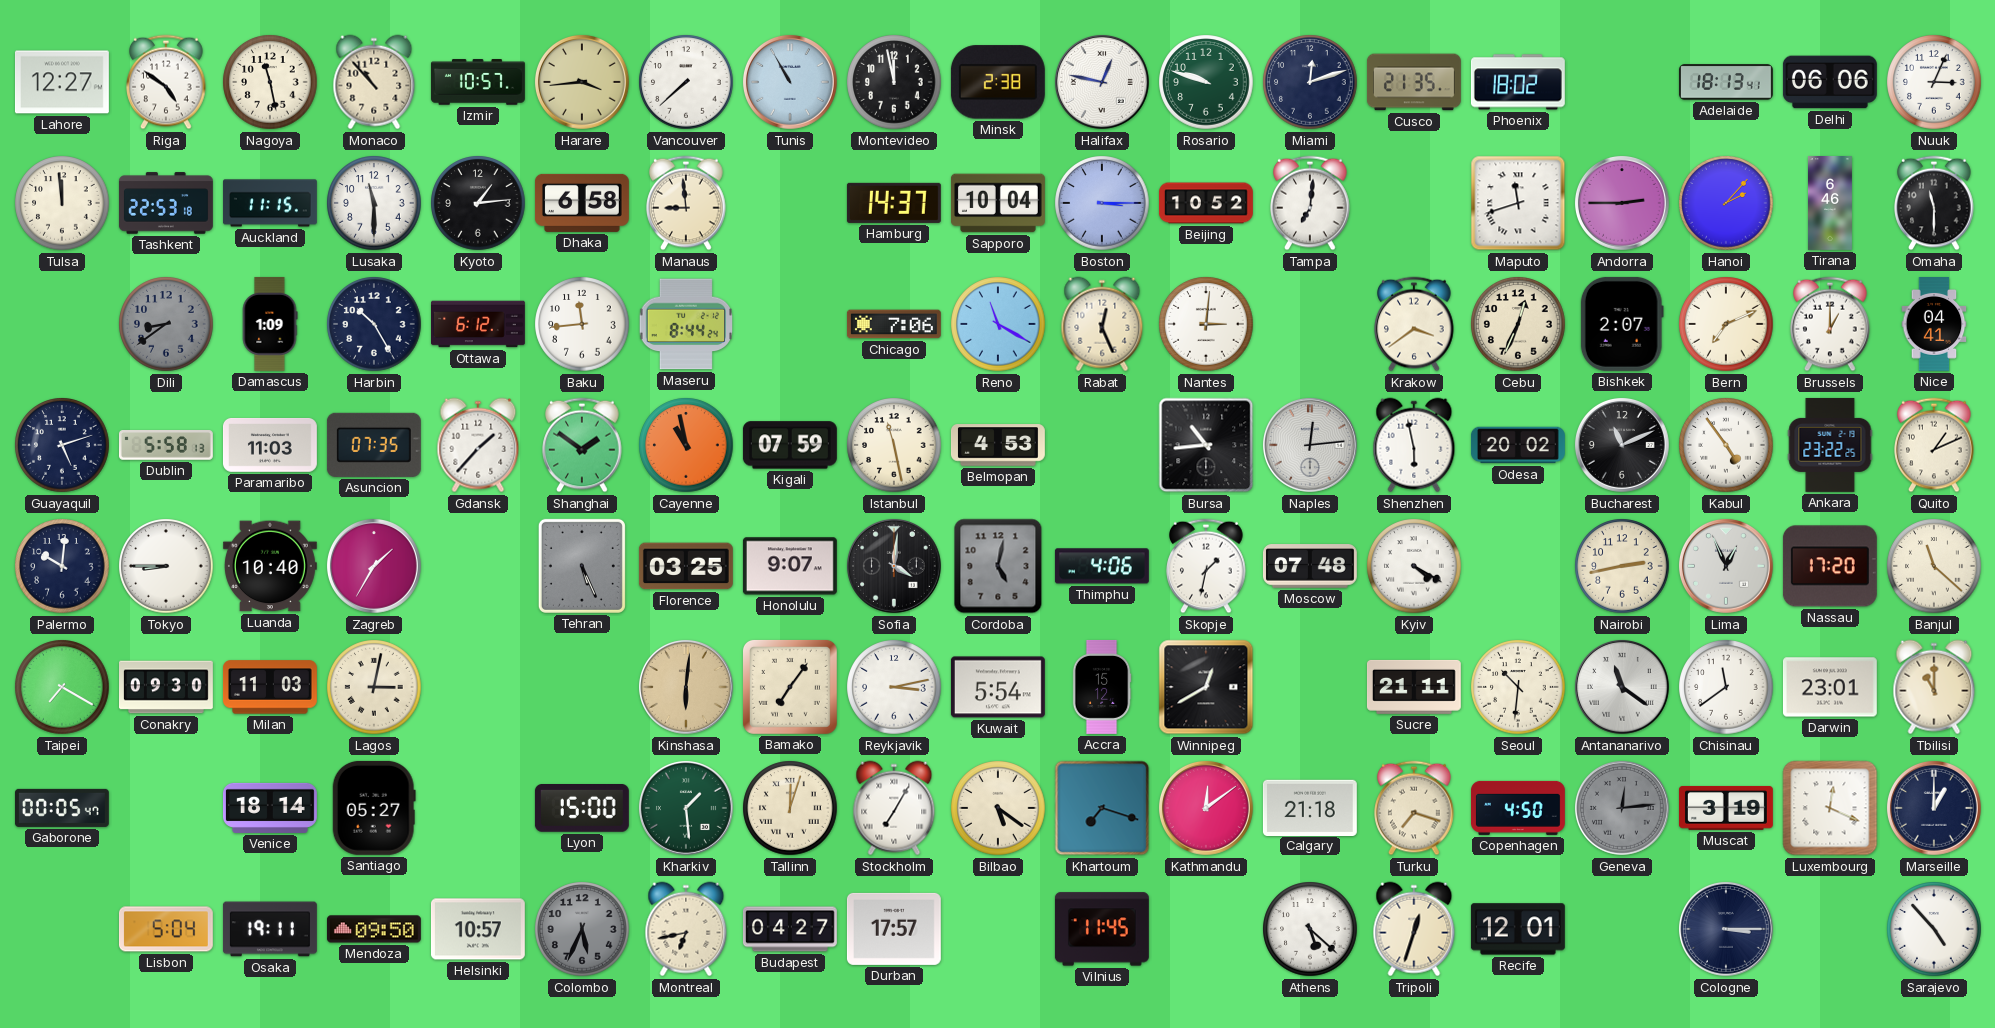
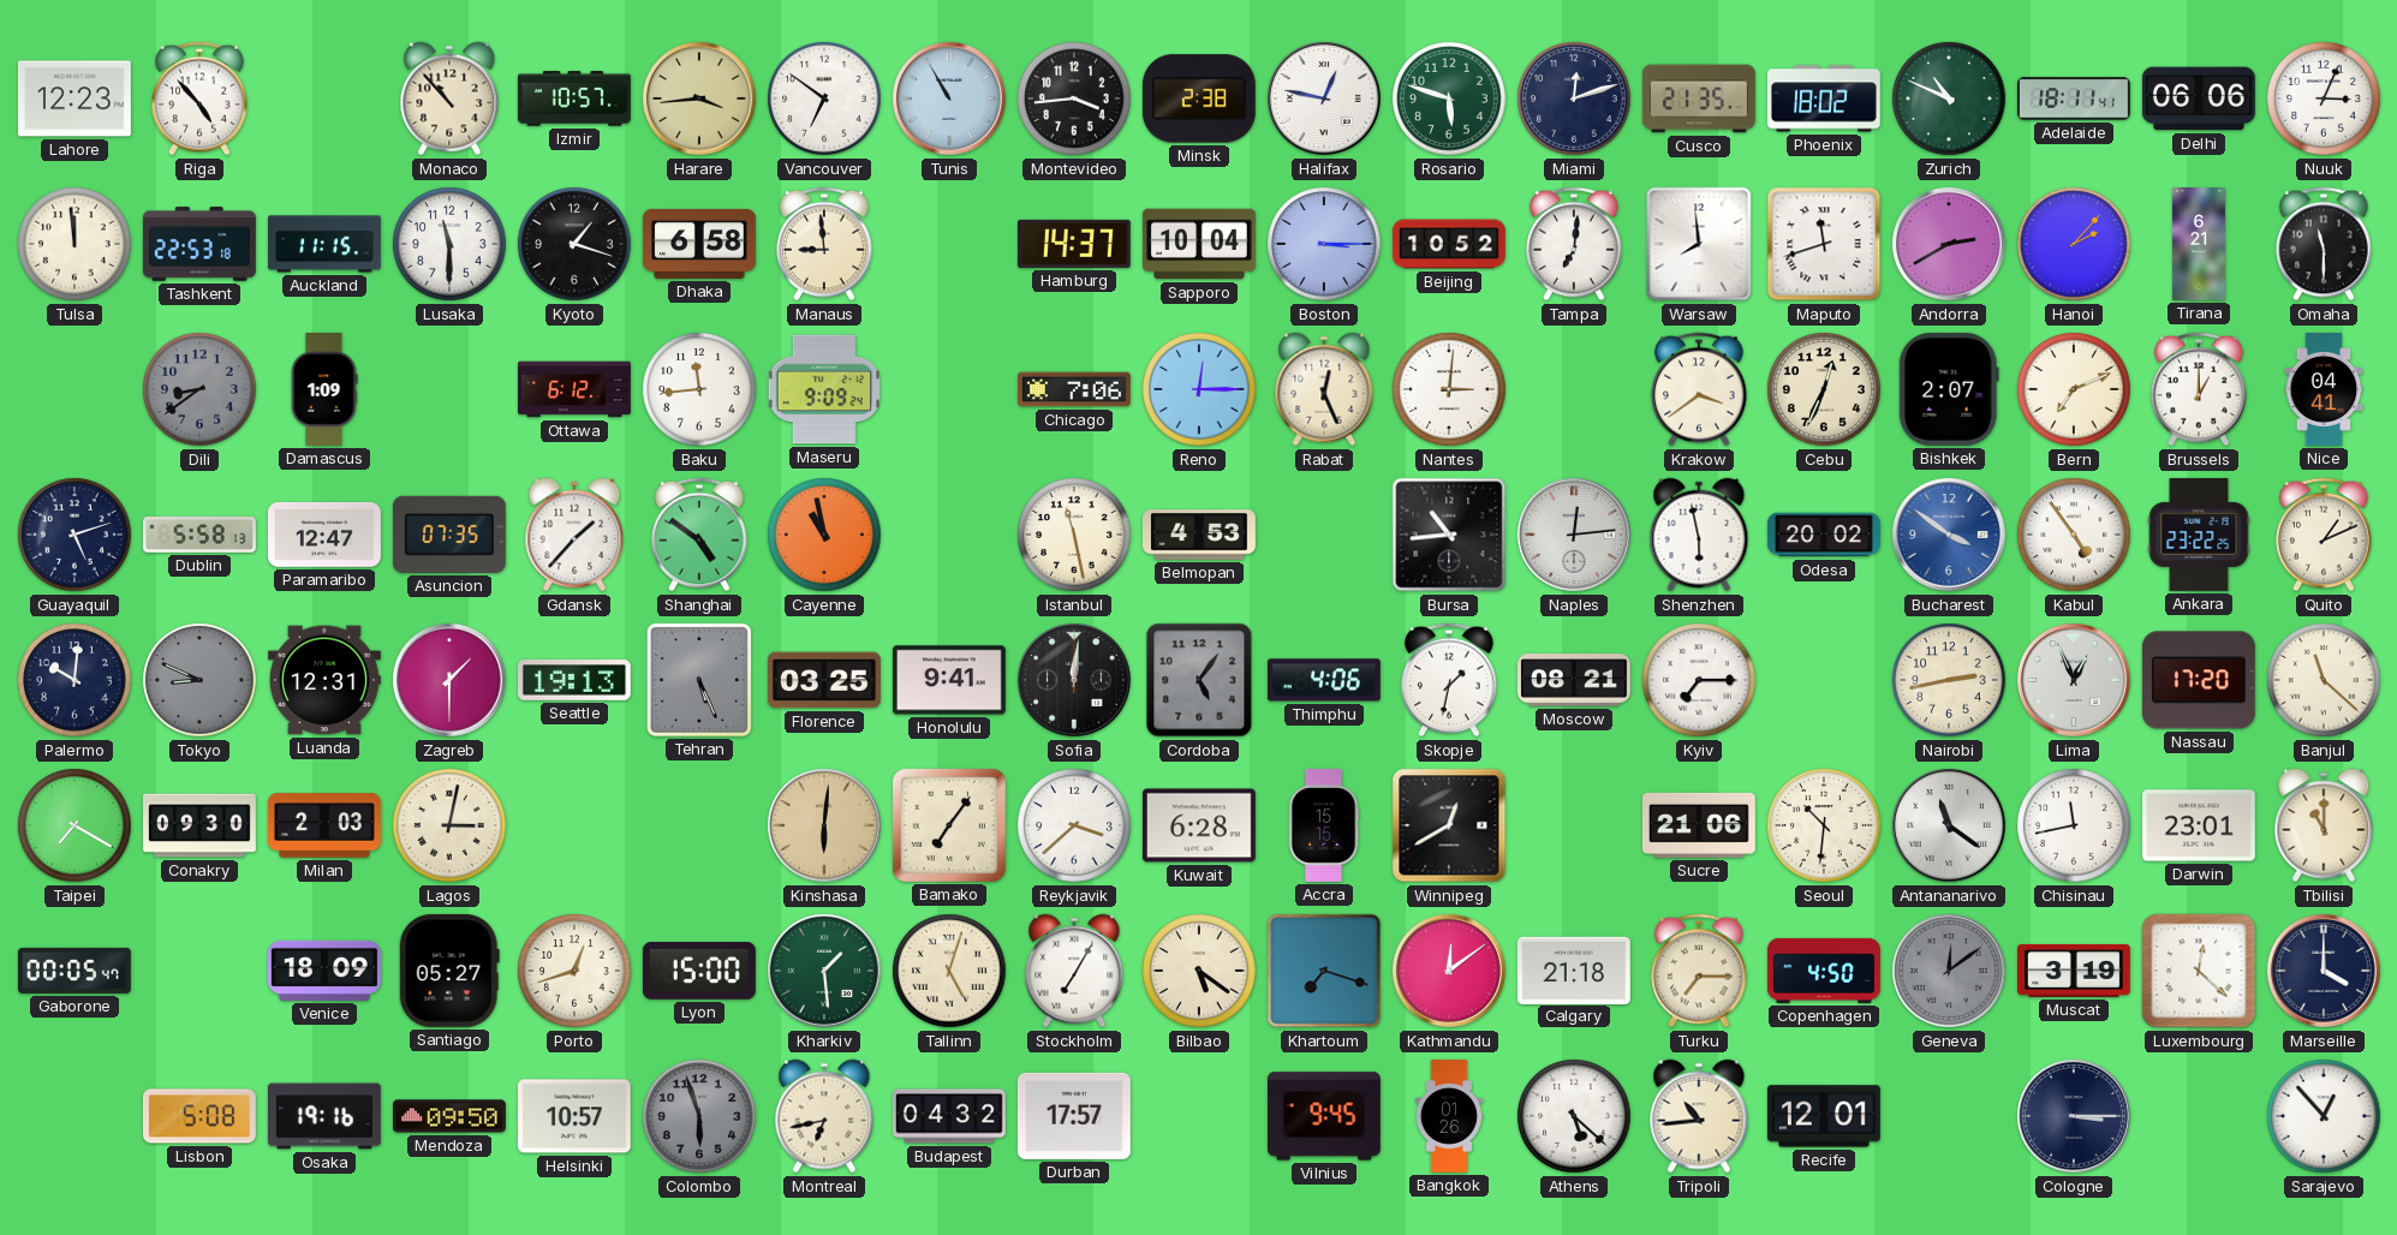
Lahore: 12:27 -> 12:23
Riga: 4:51 -> 4:53
Nagoya: 11:28 -> none
Vancouver: 7:38 -> 6:51
Montevideo: 11:58 -> 3:44
Rosario: 9:48 -> 5:48
Zurich: none -> 10:49
Adelaide: 18:13 -> 18:11
Kyoto: 1:14 -> 1:18
Warsaw: none -> 7:59
Andorra: 2:45 -> 2:40
Tirana: 6:46 -> 6:21
Harbin: 10:25 -> none
Maseru: 8:44 -> 9:09
Reno: 11:20 -> 12:15
Paramaribo: 11:03 -> 12:47
Shanghai: 1:51 -> 4:51
Kigali: 07:59 -> none
Bucharest: 11:11 -> 3:51
Bucharest dial: black -> blue
Tokyo: 8:45 -> 8:49
Tokyo dial: white -> grey
Luanda: 10:40 -> 12:31
Zagreb: 1:35 -> 1:30
Seattle: none -> 19:13
Honolulu: 9:07 -> 9:41
Sofia: 4:01 -> 12:01
Cordoba: 5:02 -> 5:06
Moscow: 07:48 -> 08:21
Kyiv: 4:20 -> 7:15
Milan: 11:03 -> 2:03
Reykjavik: 3:13 -> 3:38
Kuwait: 5:54 -> 6:28
Accra: 15:12 -> 15:15
Sucre: 21:11 -> 21:06
Chisinau: 11:39 -> 11:43
Venice: 18:14 -> 18:09
Porto: none -> 12:42
Tallinn: 12:03 -> 5:03
Turku: 7:18 -> 7:15
Geneva: 12:14 -> 12:09
Luxembourg: 12:19 -> 12:22
Marseille: 1:00 -> 4:00
Lisbon: 5:04 -> 5:08
Osaka: 19:11 -> 19:16
Colombo: 5:34 -> 5:57
Budapest: 04:27 -> 04:32
Vilnius: 11:45 -> 9:45
Bangkok: none -> 01:26
Tripoli: 12:33 -> 10:44
Sarajevo: 4:53 -> 12:53
